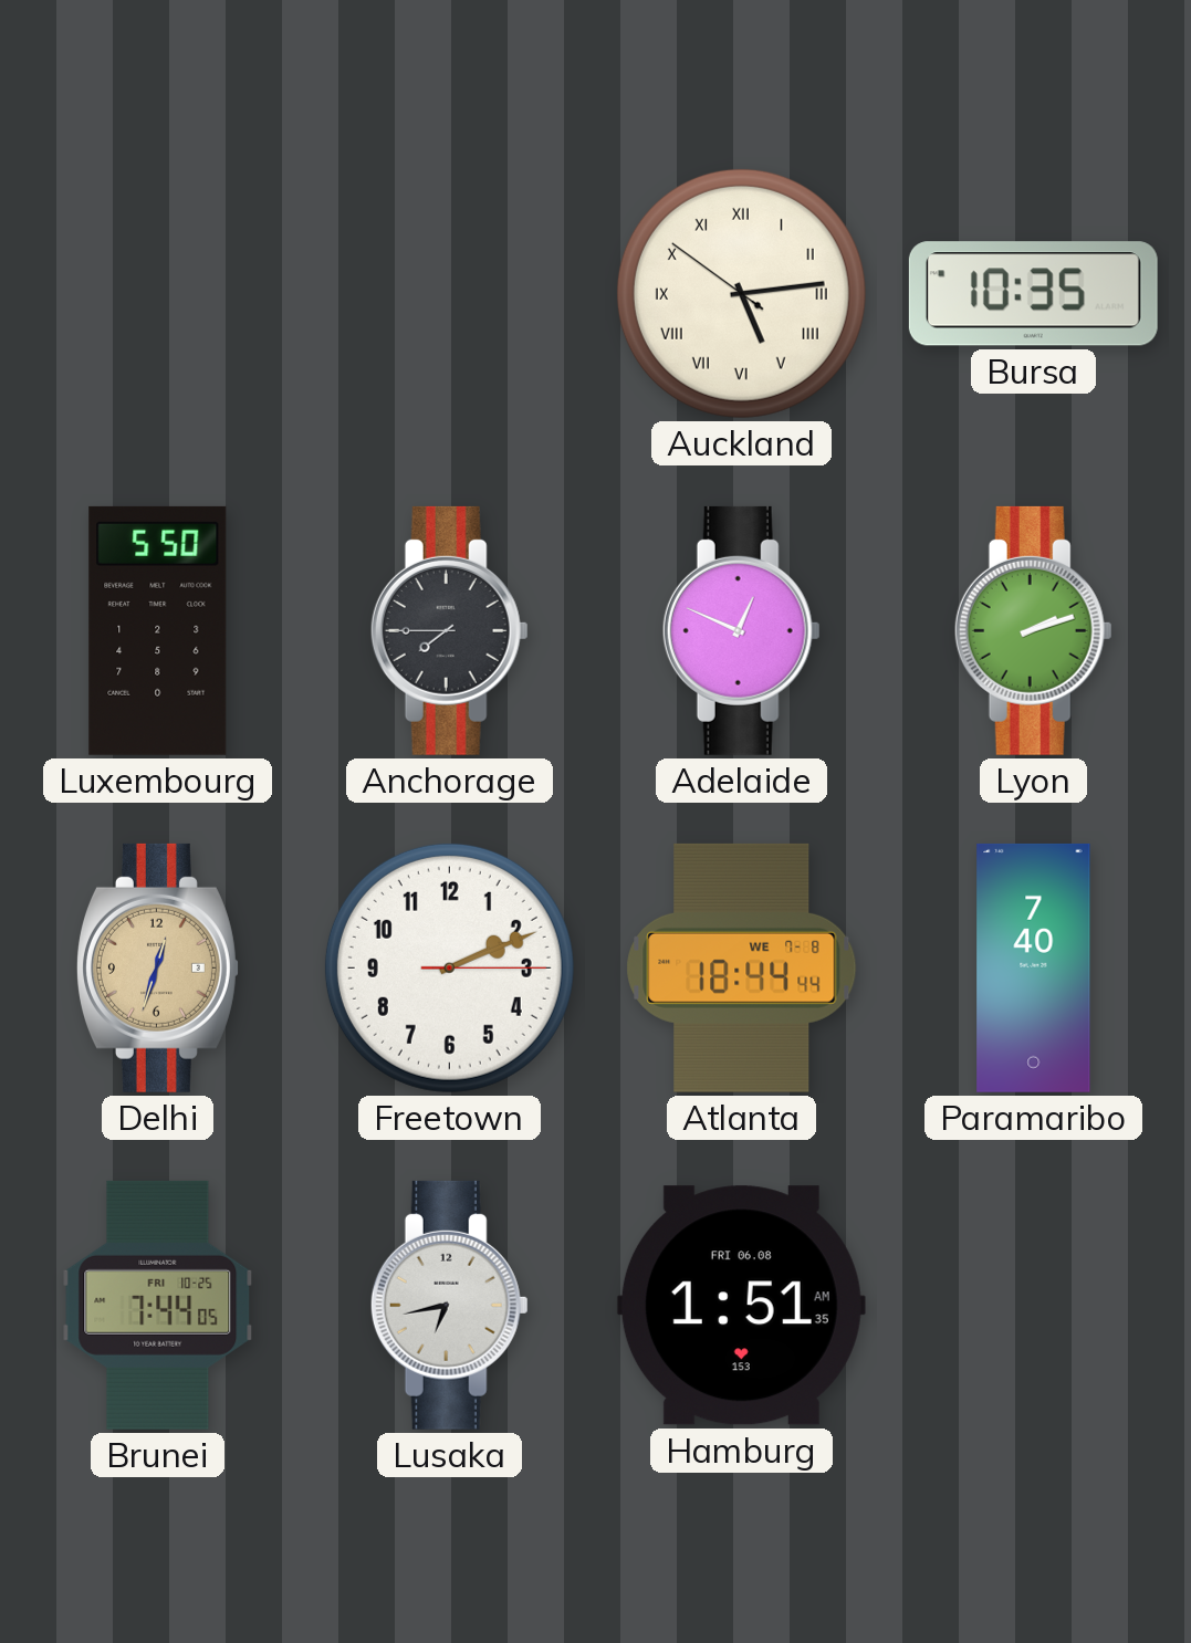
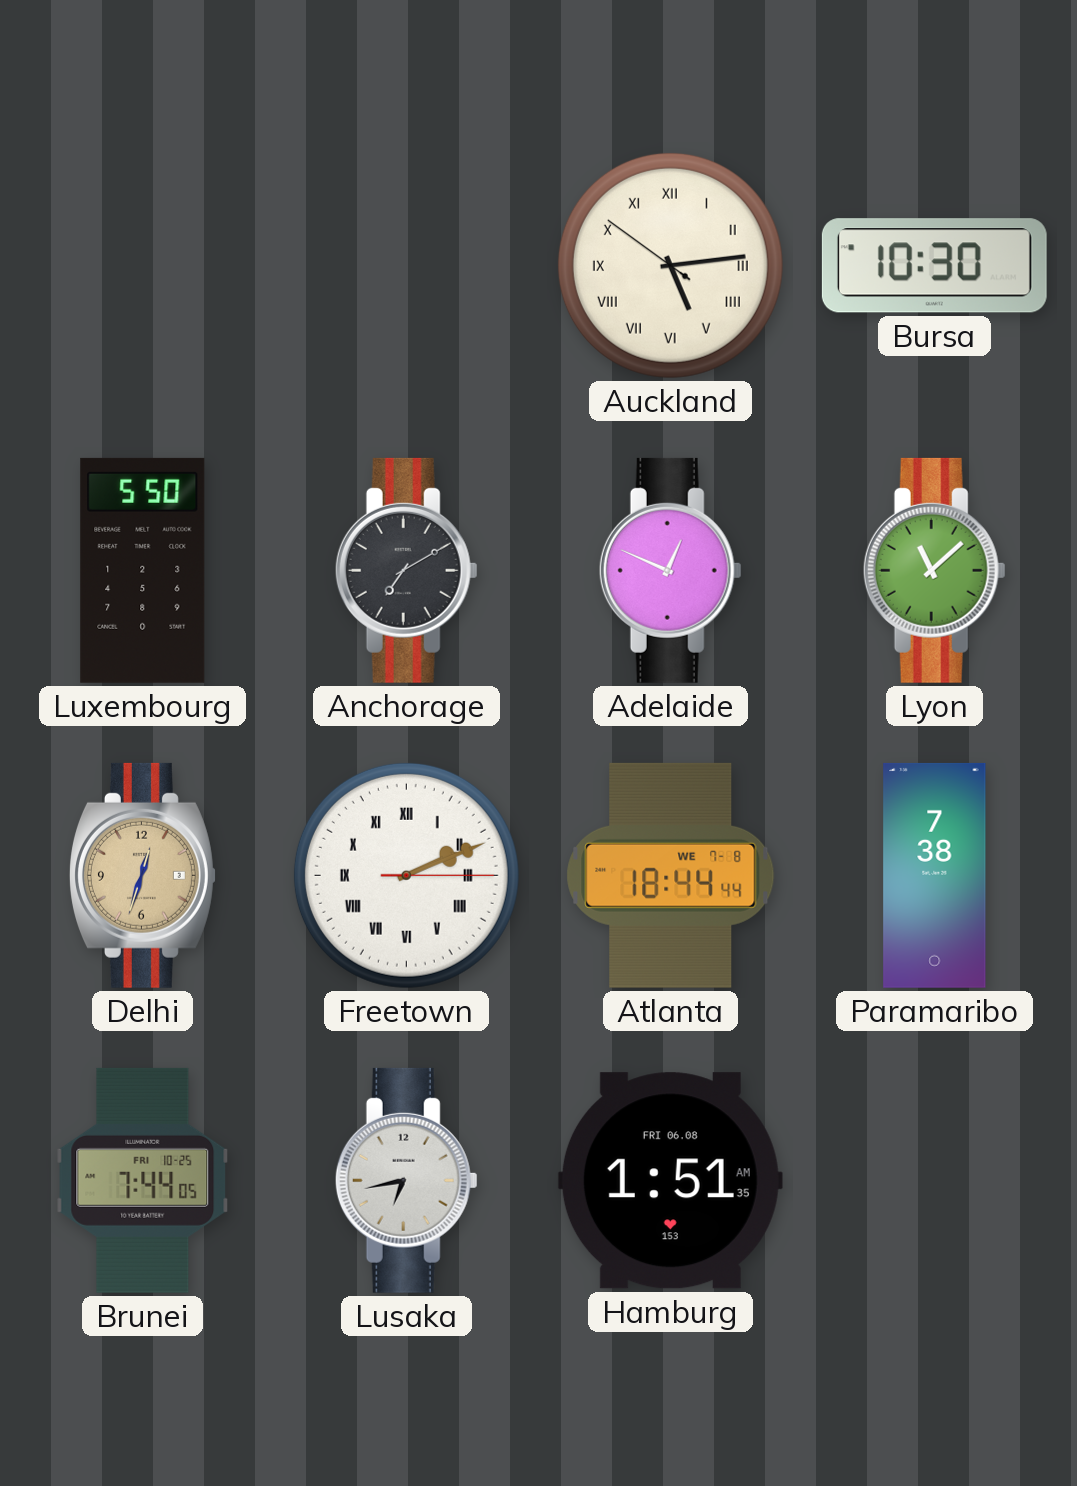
Bursa: 10:35 -> 10:30
Anchorage: 7:45 -> 7:10
Lyon: 2:12 -> 11:08
Freetown numerals: Arabic -> Roman
Paramaribo: 7:40 -> 7:38
